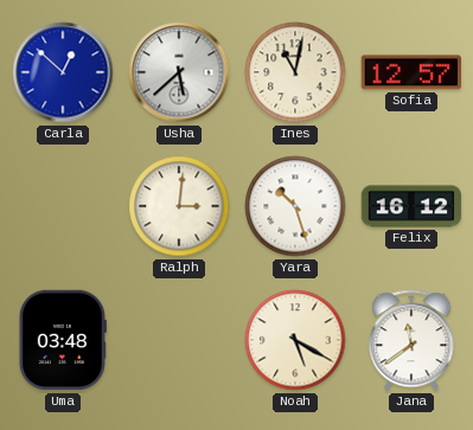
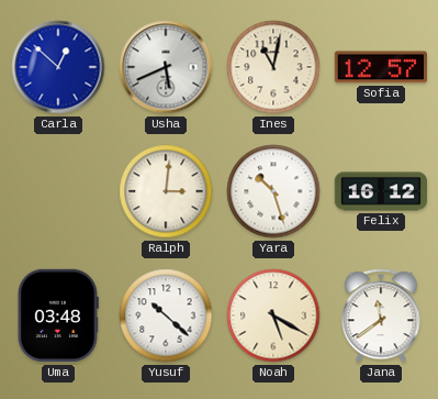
Usha: 5:38 -> 5:41
Yusuf: none -> 10:22
